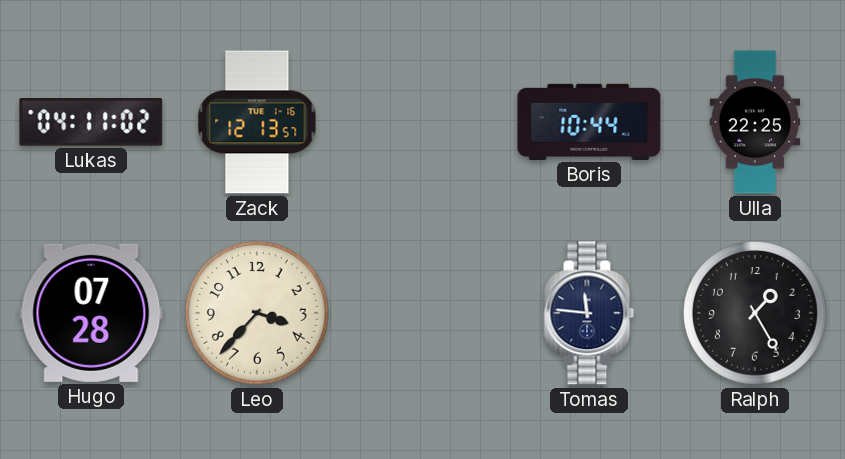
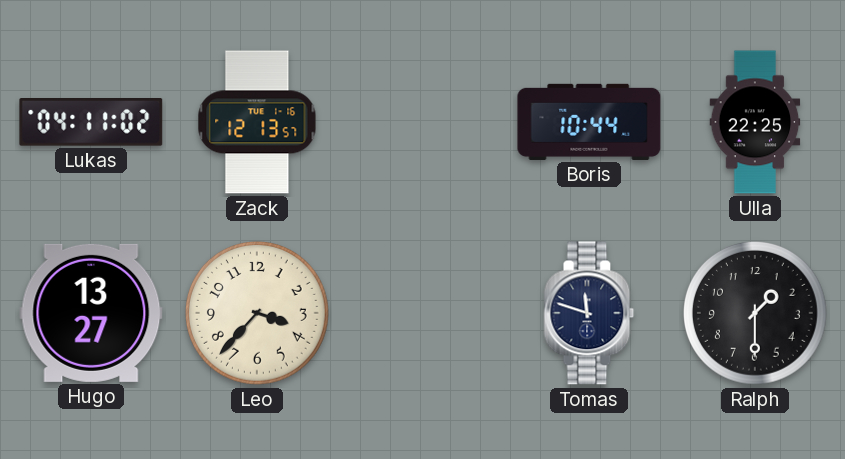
Hugo: 07:28 -> 13:27
Tomas: 11:46 -> 11:48
Ralph: 1:25 -> 1:30
